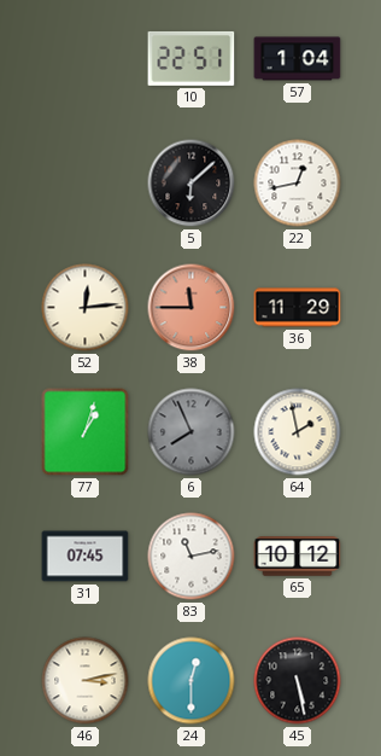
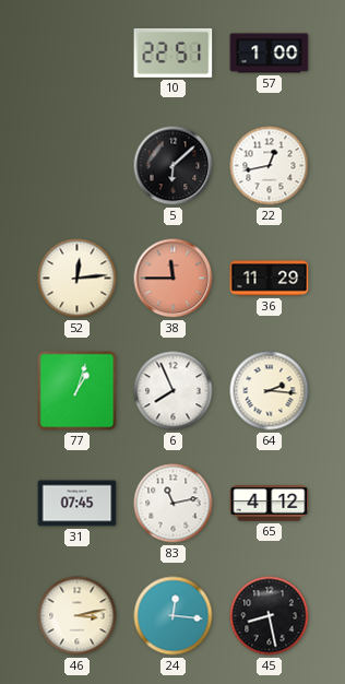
57: 1:04 -> 1:00
6 dial: grey -> white
64: 1:58 -> 2:16
65: 10:12 -> 4:12
24: 12:30 -> 12:16
45: 5:28 -> 8:28
